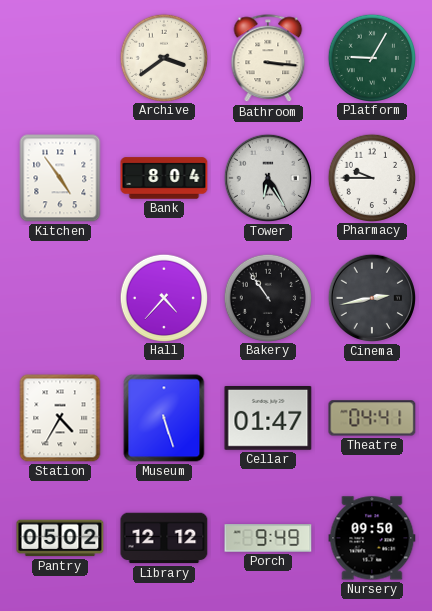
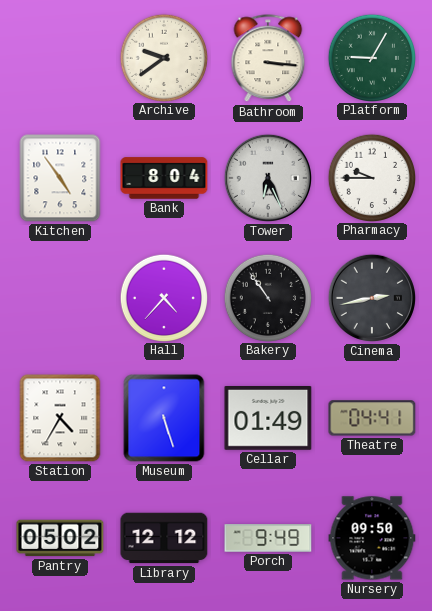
Archive: 3:39 -> 9:39
Tower: 6:25 -> 6:26
Cellar: 01:47 -> 01:49
